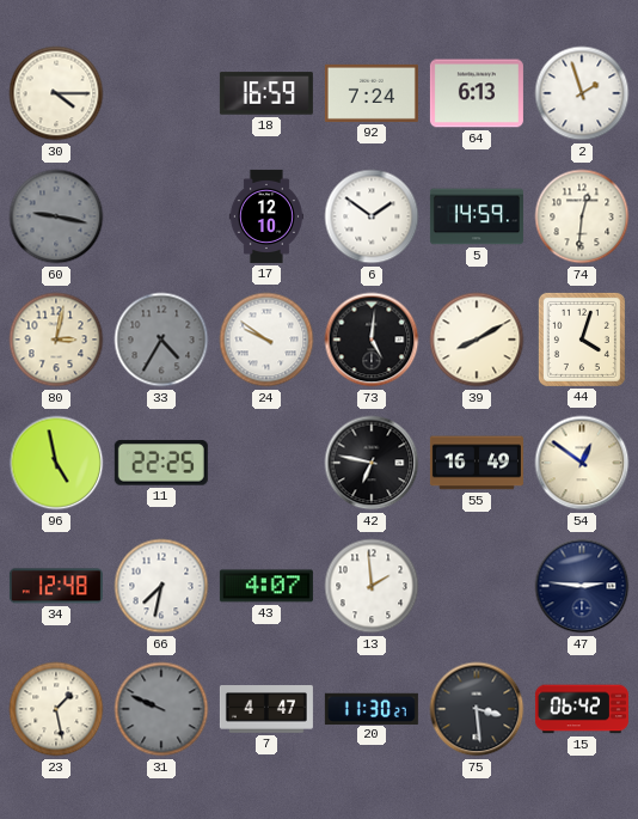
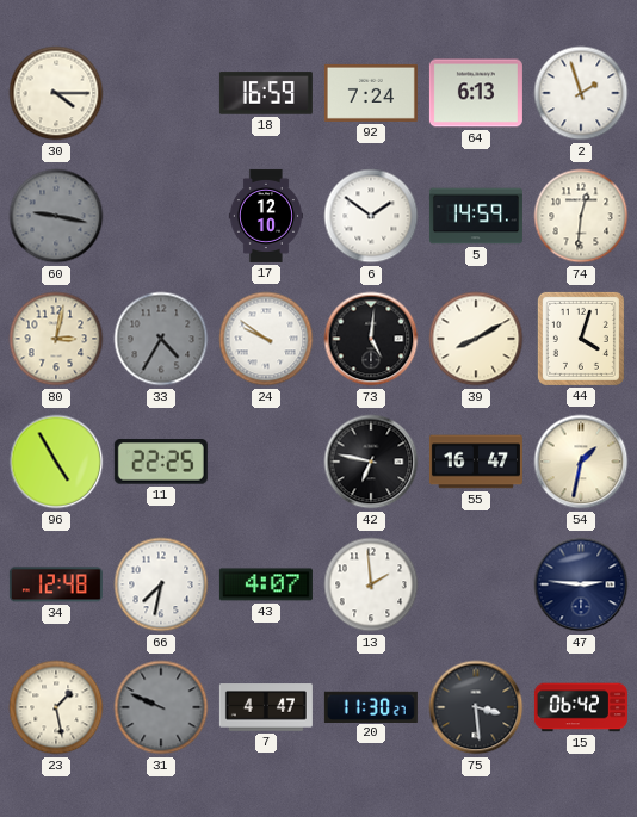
96: 4:58 -> 4:55
55: 16:49 -> 16:47
54: 12:51 -> 1:32
